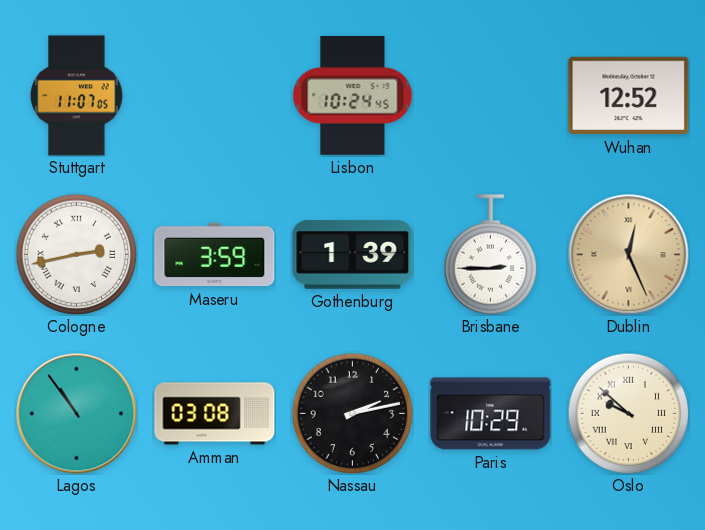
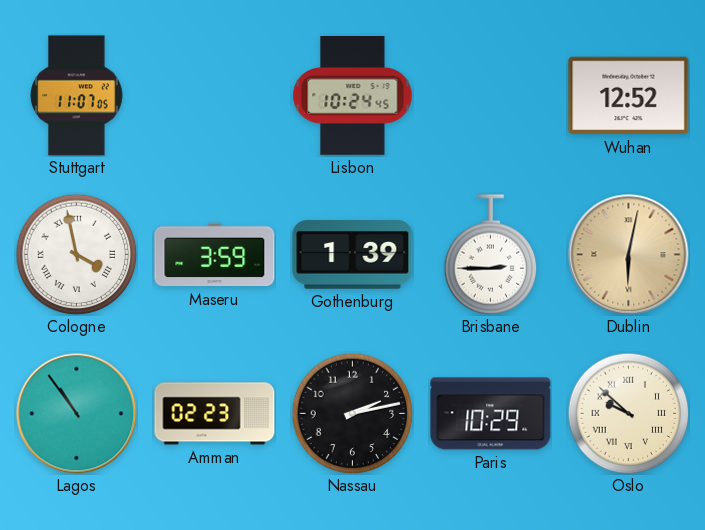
Cologne: 2:43 -> 3:58
Dublin: 12:26 -> 6:02
Amman: 03:08 -> 02:23
